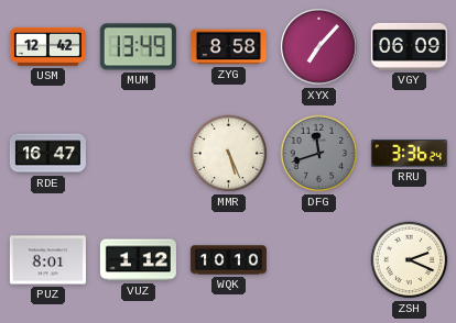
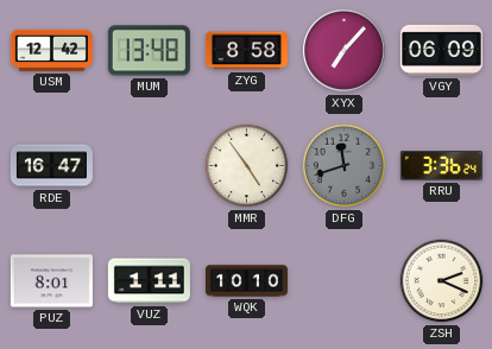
MUM: 13:49 -> 13:48
MMR: 5:26 -> 4:54
VUZ: 1:12 -> 1:11
